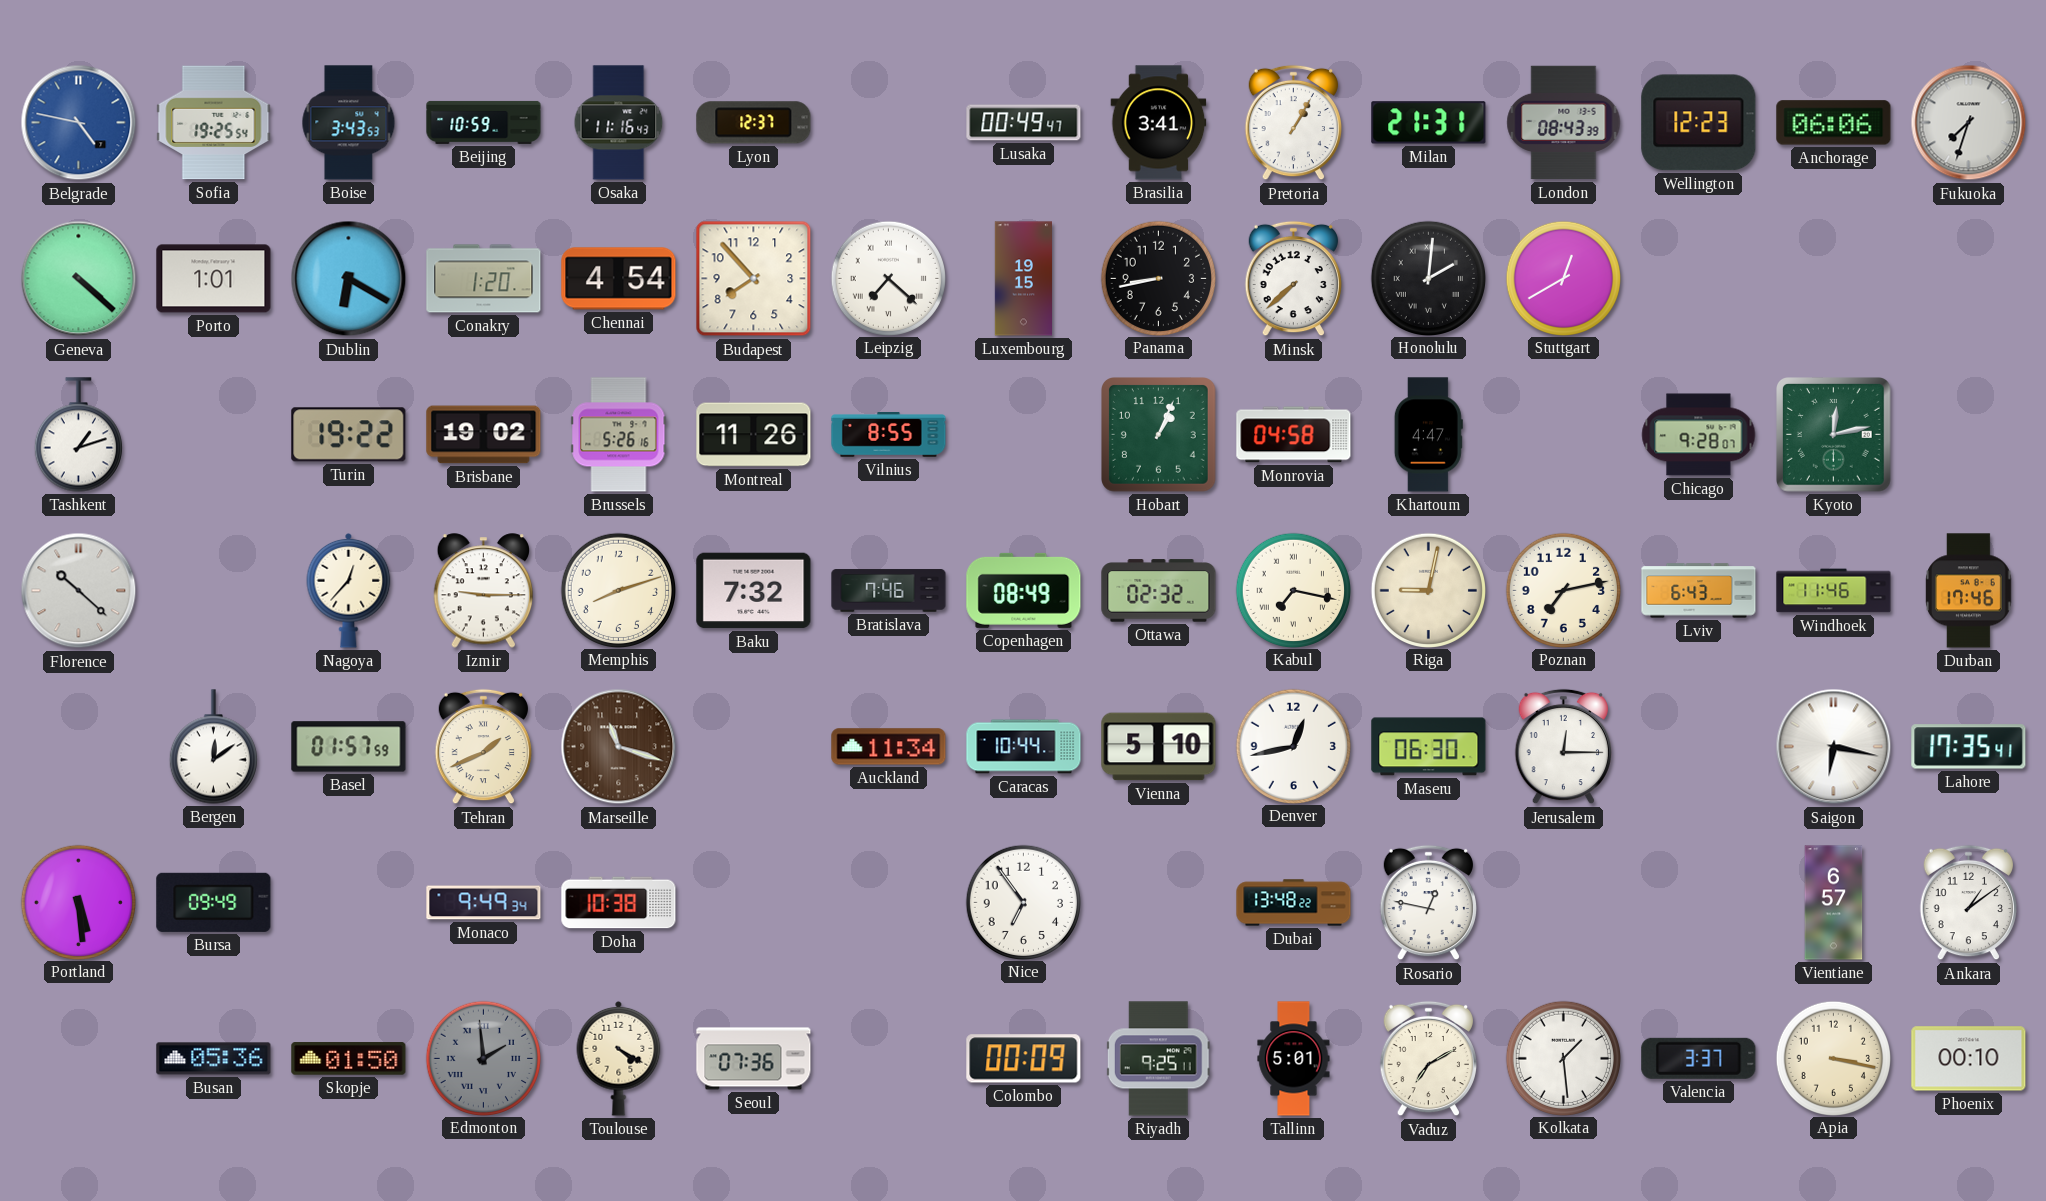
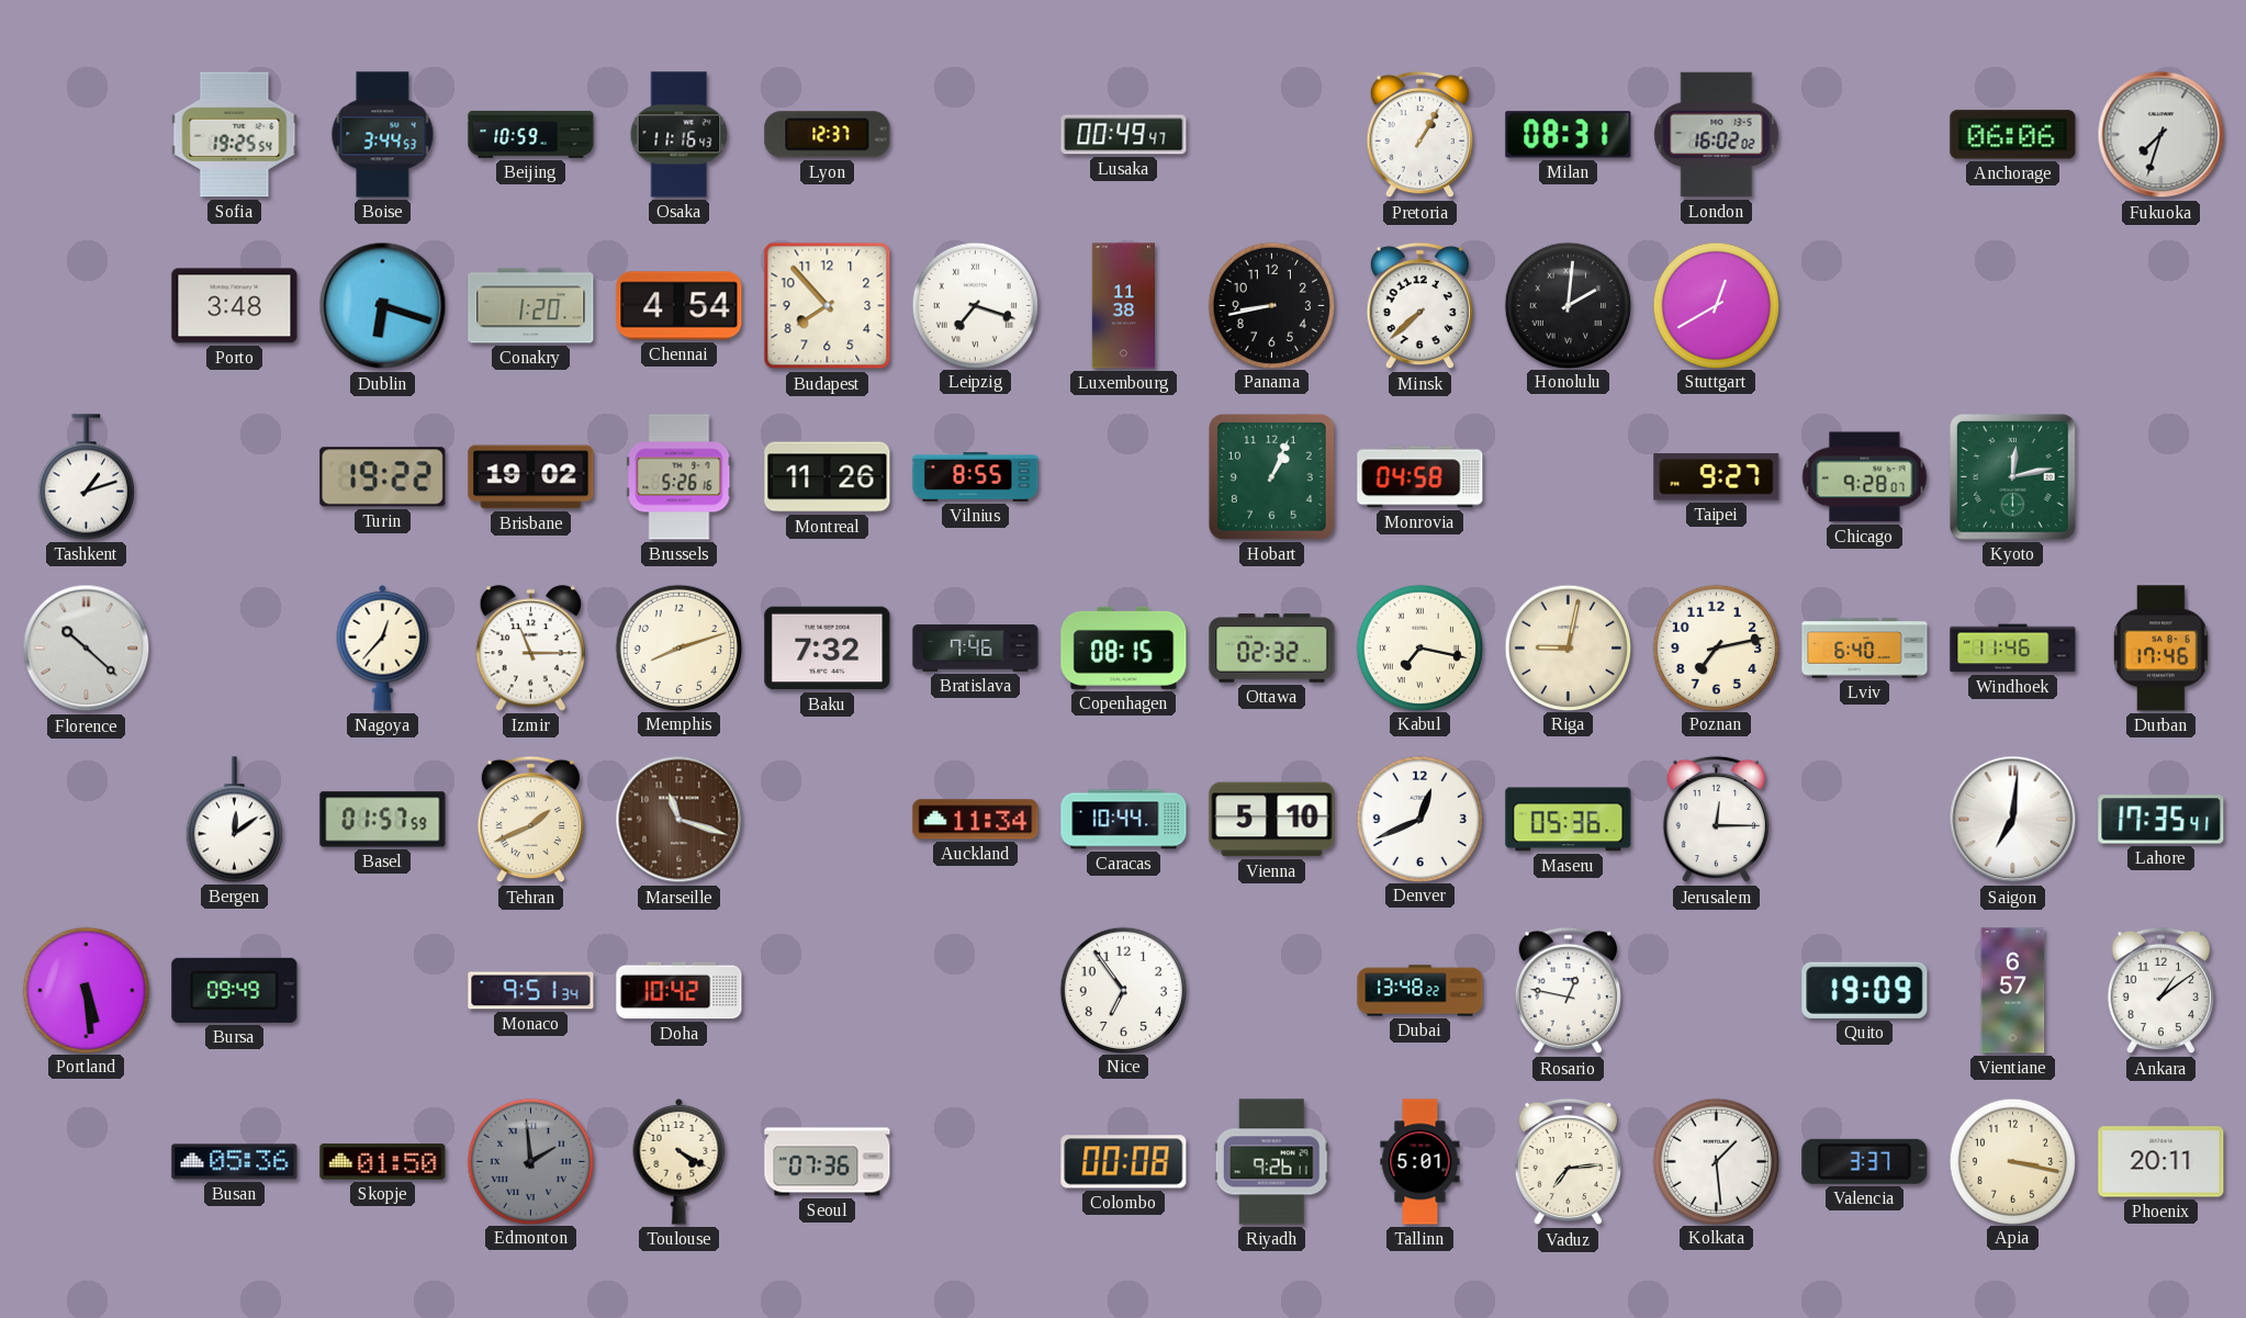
Belgrade: 4:47 -> none
Boise: 3:43 -> 3:44
Brasilia: 3:41 -> none
Milan: 21:31 -> 08:31
London: 08:43 -> 16:02
Wellington: 12:23 -> none
Geneva: 4:22 -> none
Porto: 1:01 -> 3:48
Dublin: 6:20 -> 6:18
Leipzig: 7:22 -> 7:18
Luxembourg: 19:15 -> 11:38
Khartoum: 4:47 -> none
Taipei: none -> 9:27
Izmir: 9:15 -> 11:15
Copenhagen: 08:49 -> 08:15
Lviv: 6:43 -> 6:40
Denver: 12:43 -> 12:41
Maseru: 06:30 -> 05:36
Saigon: 6:17 -> 7:01
Monaco: 9:49 -> 9:51
Doha: 10:38 -> 10:42
Quito: none -> 19:09
Colombo: 00:09 -> 00:08
Riyadh: 9:25 -> 9:26
Vaduz: 7:10 -> 7:14
Phoenix: 00:10 -> 20:11
